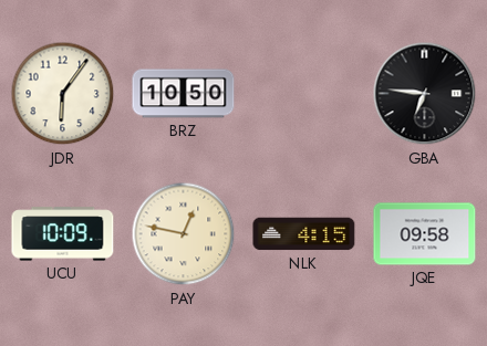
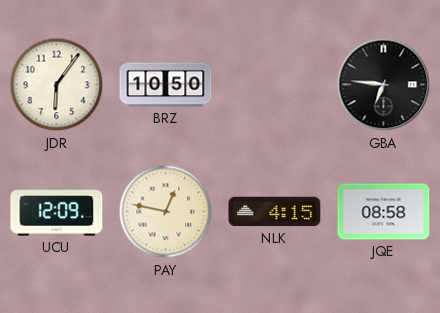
UCU: 10:09 -> 12:09
JQE: 09:58 -> 08:58
